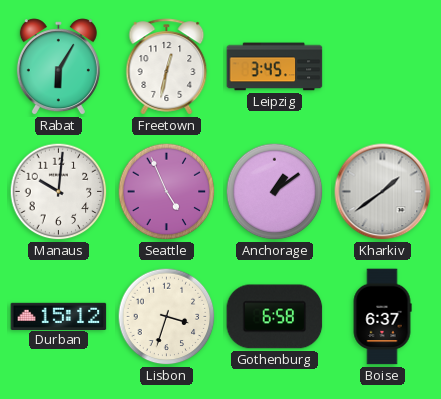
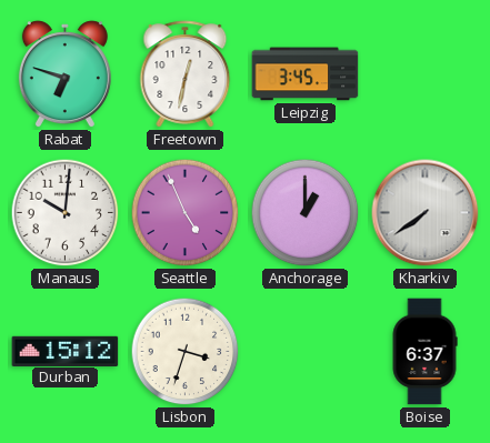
Rabat: 6:05 -> 6:48
Anchorage: 1:09 -> 1:00
Kharkiv: 1:39 -> 7:39
Gothenburg: 6:58 -> none
